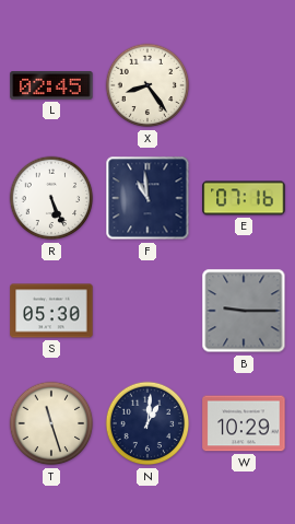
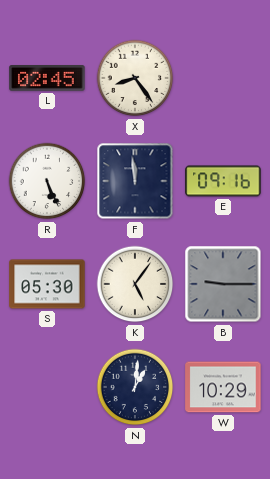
F: 10:59 -> 11:59
E: 07:16 -> 09:16
K: none -> 5:06
T: 11:27 -> none
